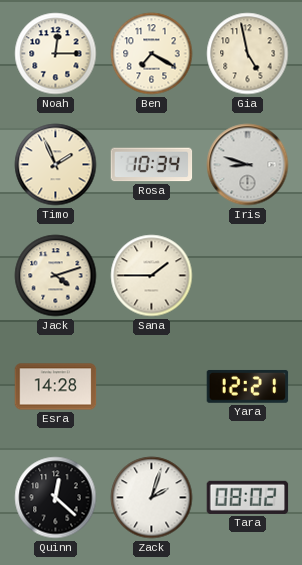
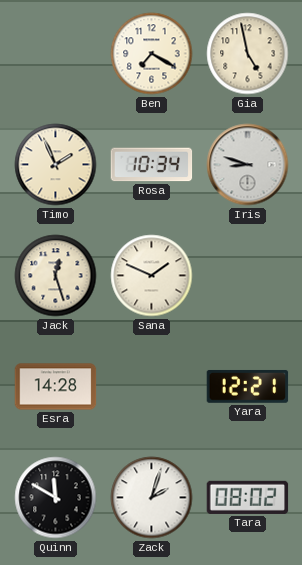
Noah: 12:15 -> none
Jack: 4:12 -> 12:27
Sana: 1:45 -> 1:49
Quinn: 12:22 -> 11:50
